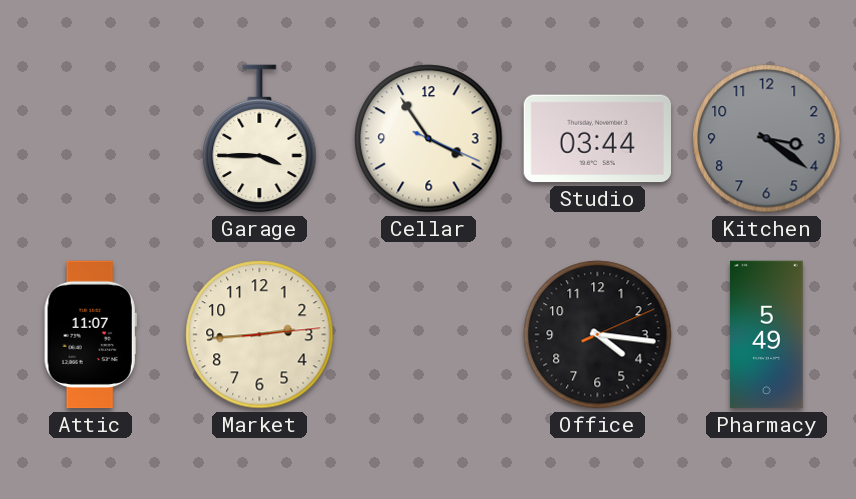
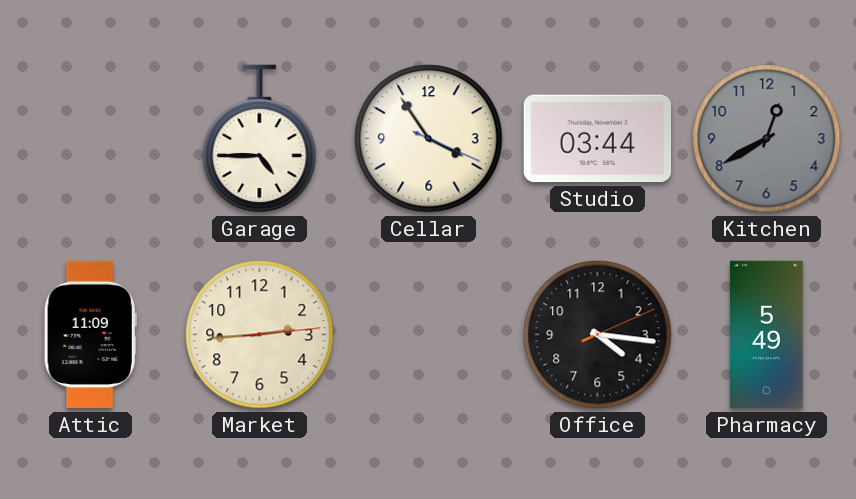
Garage: 3:45 -> 4:45
Kitchen: 3:21 -> 12:40
Attic: 11:07 -> 11:09
